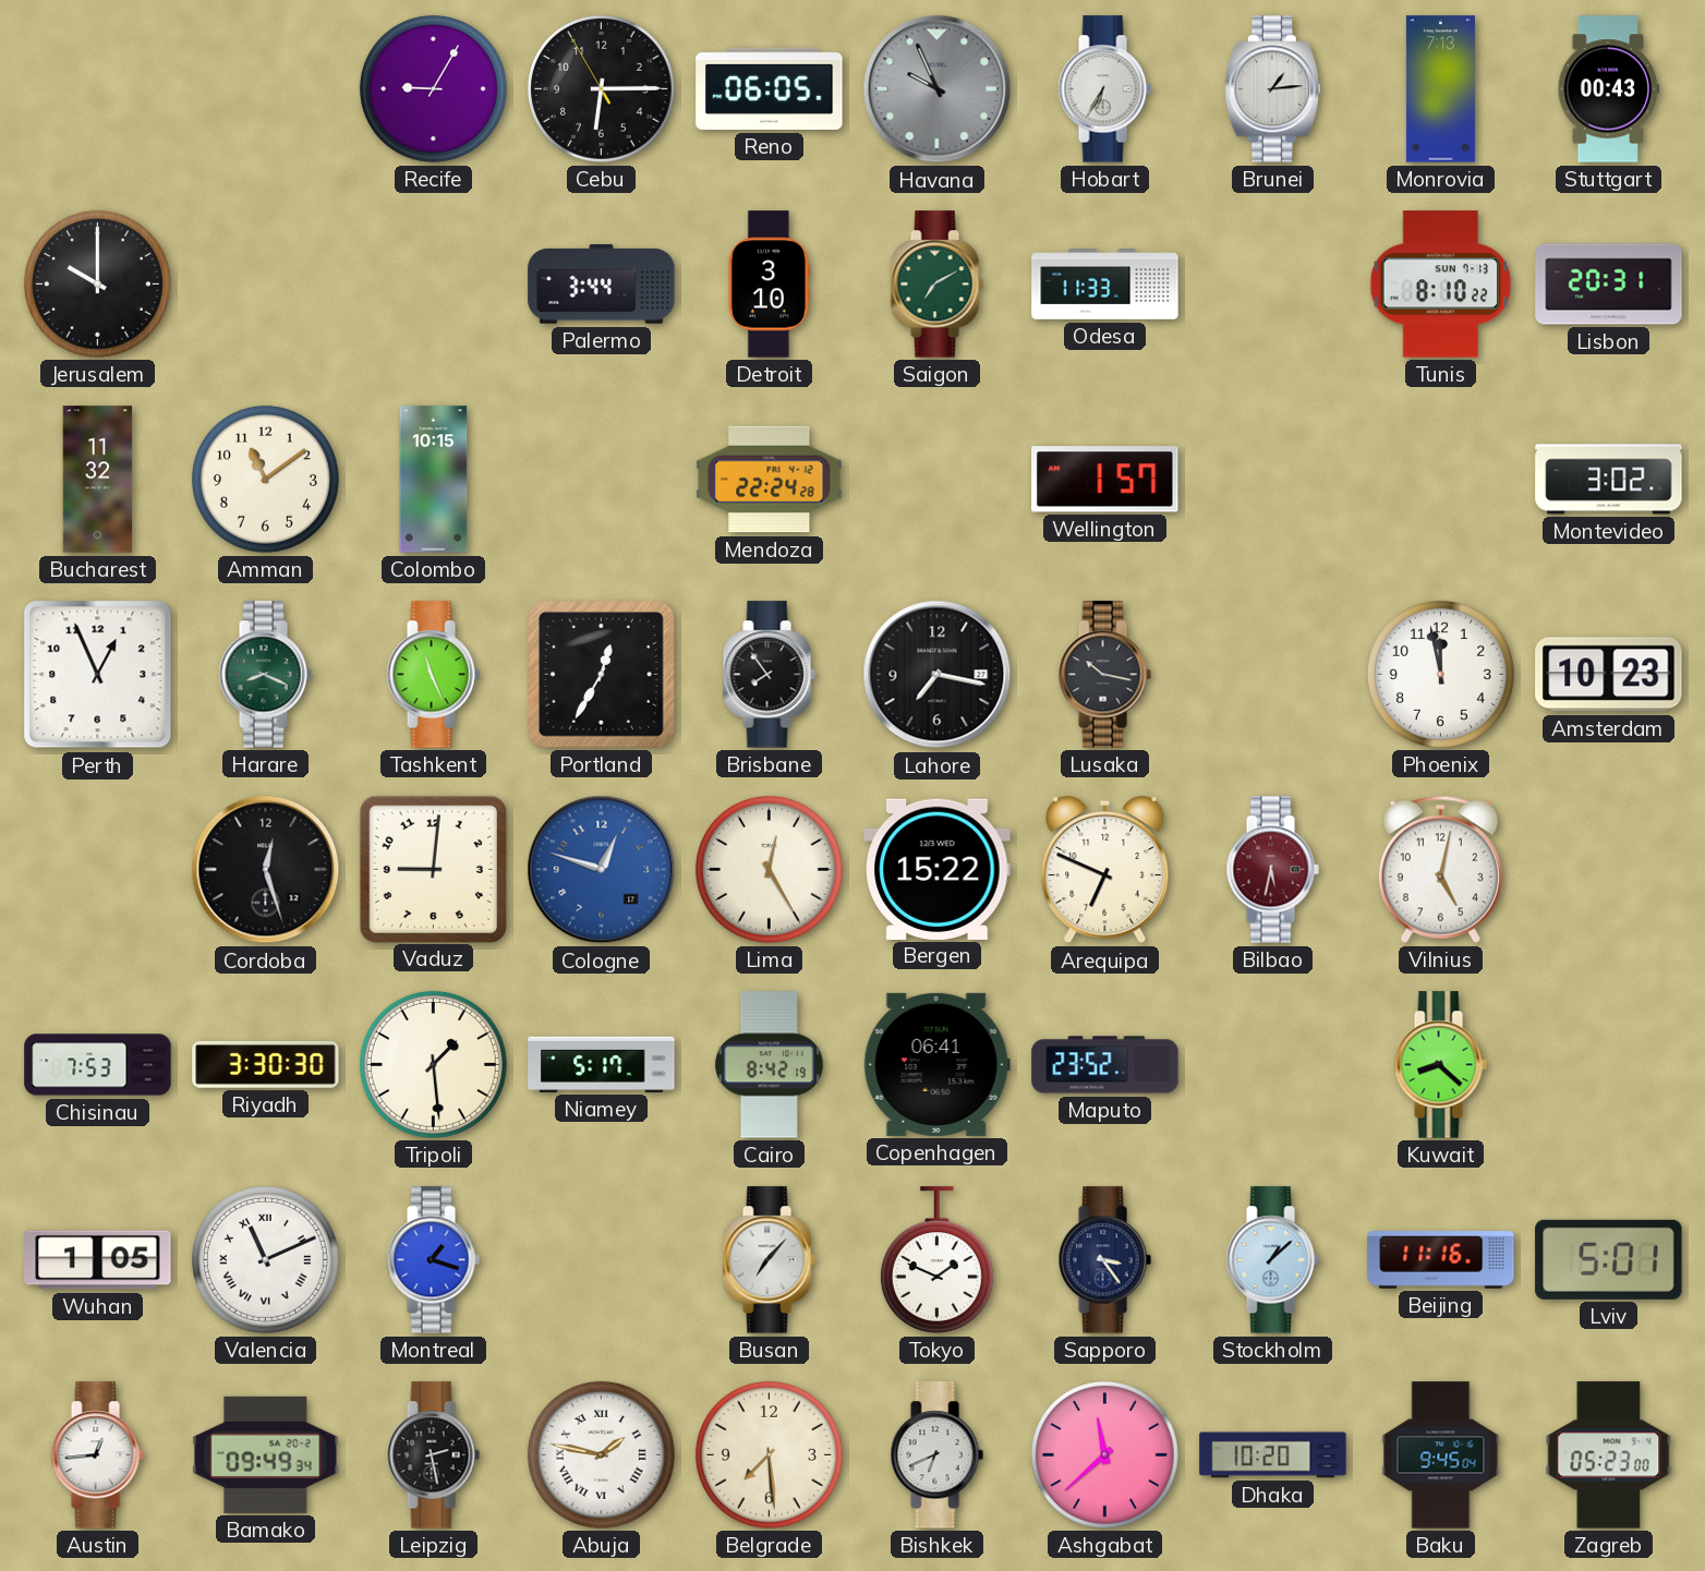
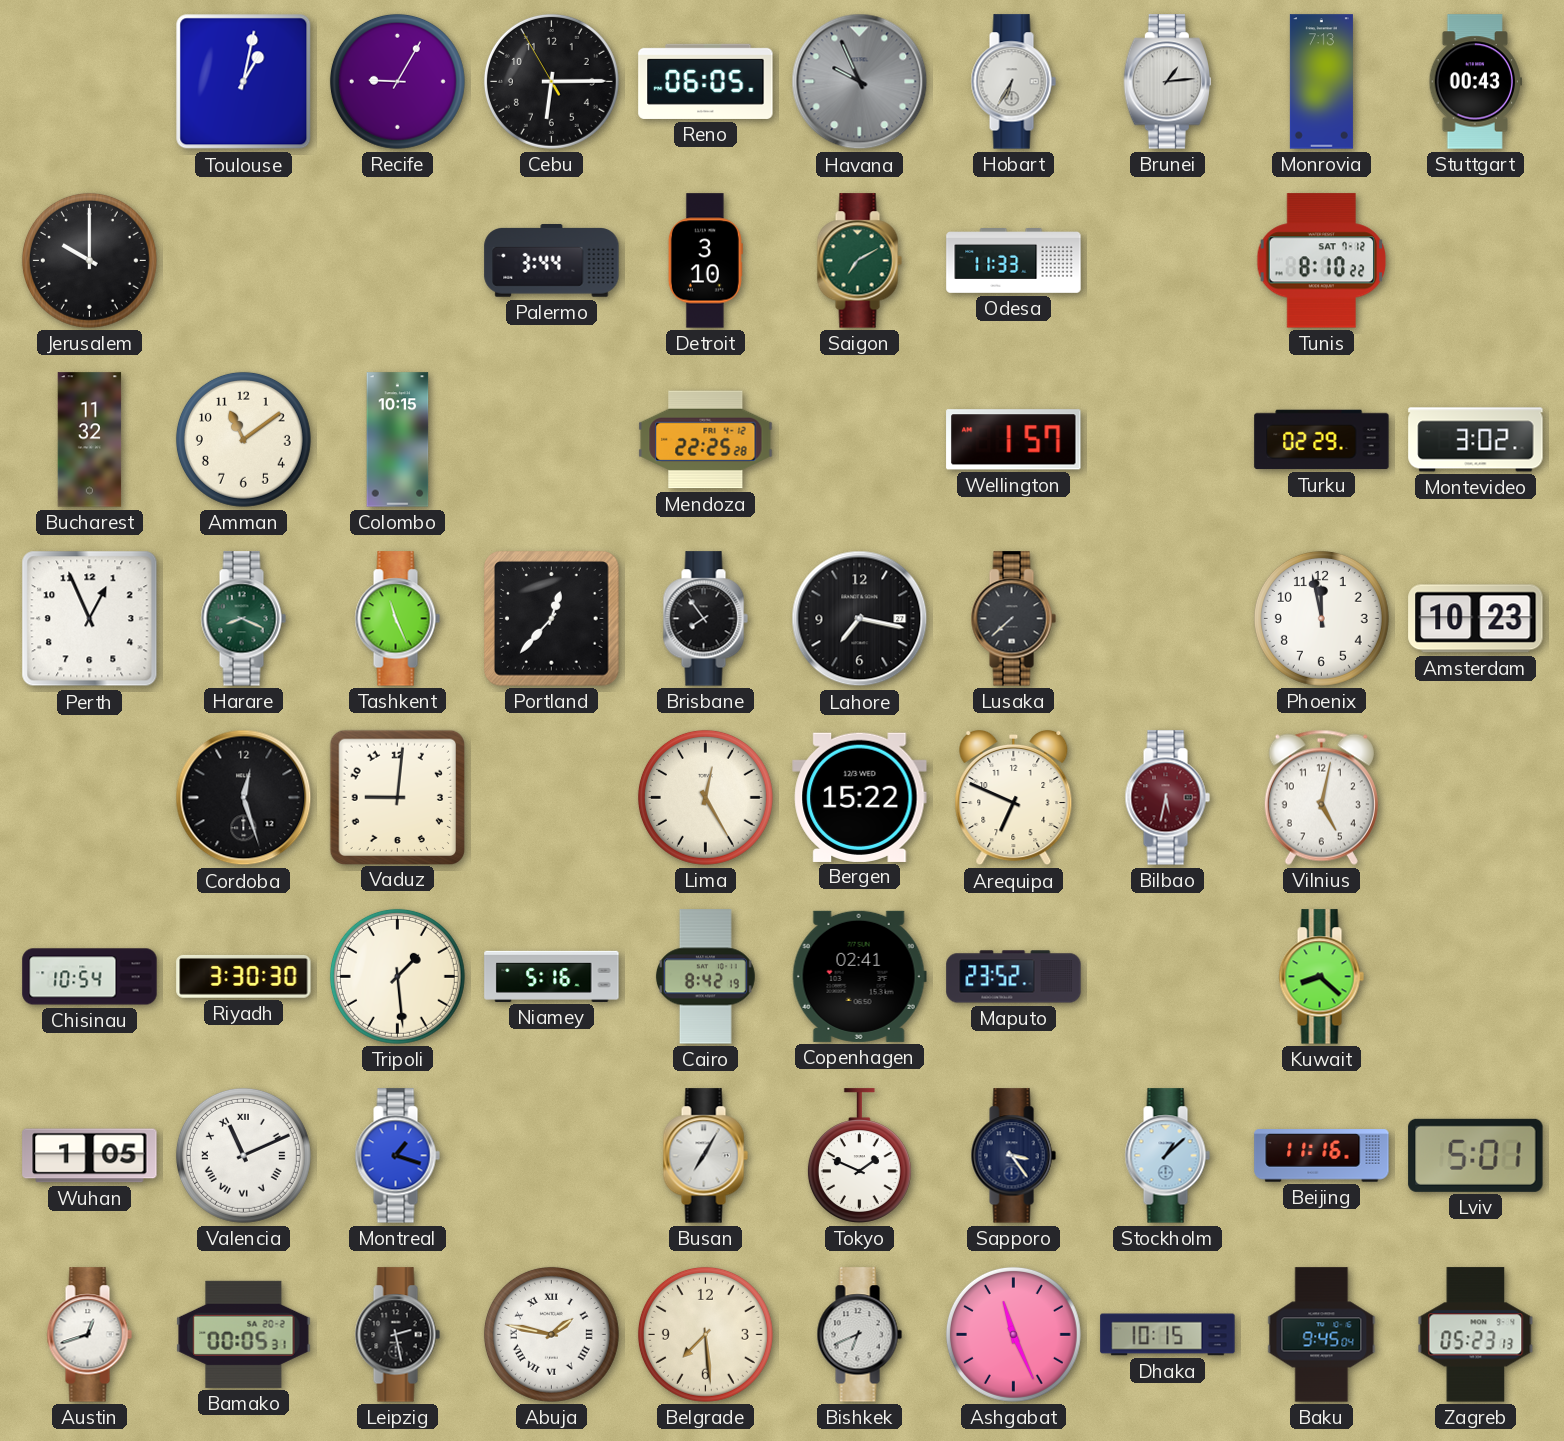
Toulouse: none -> 1:02
Tunis date: SUN 7-13 -> SAT 7-12
Lisbon: 20:31 -> none
Mendoza: 22:24 -> 22:25
Turku: none -> 02:29
Portland: 12:35 -> 12:37
Lusaka: 10:17 -> 7:38
Cologne: 12:48 -> none
Chisinau: 7:53 -> 10:54
Niamey: 5:17 -> 5:16
Copenhagen: 06:41 -> 02:41
Busan: 7:07 -> 7:05
Austin: 12:44 -> 12:42
Bamako: 09:49 -> 00:05
Ashgabat: 11:38 -> 11:26
Dhaka: 10:20 -> 10:15
Zagreb: 05:23:00 -> 05:23:13
